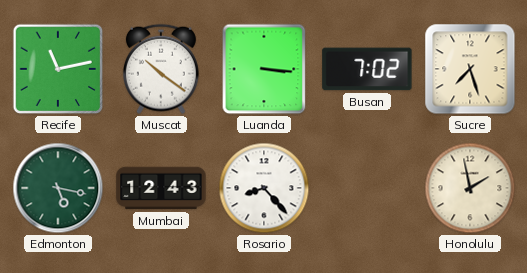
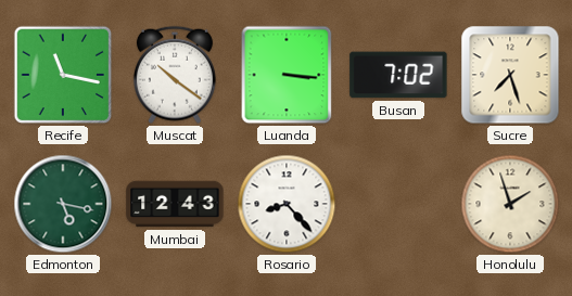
Recife: 11:13 -> 11:17
Honolulu: 1:58 -> 1:57
